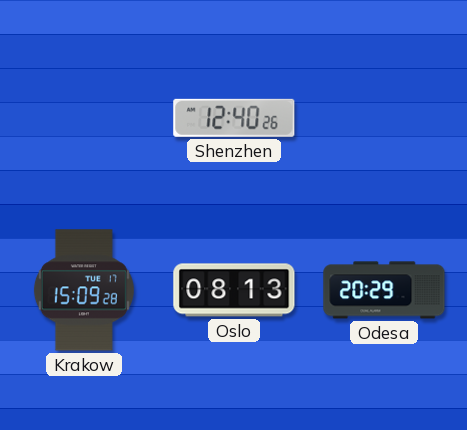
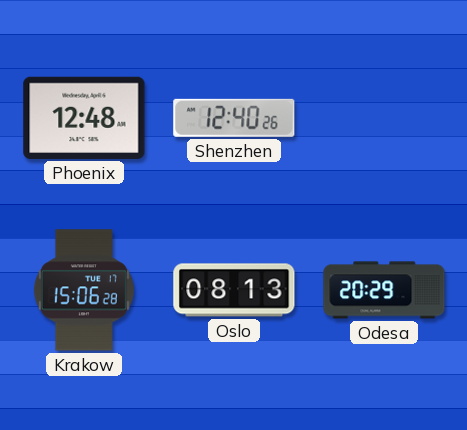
Phoenix: none -> 12:48
Krakow: 15:09 -> 15:06
